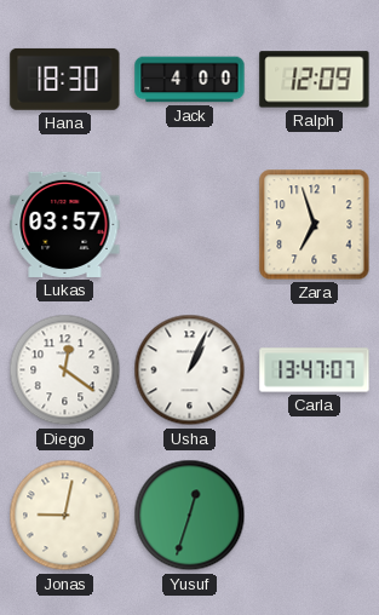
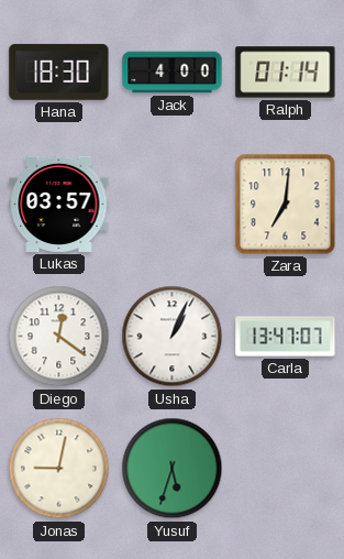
Ralph: 12:09 -> 01:14
Zara: 6:57 -> 7:01
Yusuf: 12:33 -> 5:33
